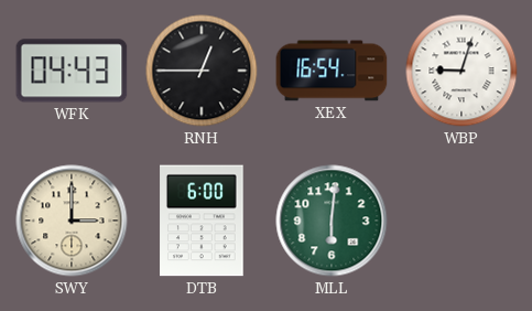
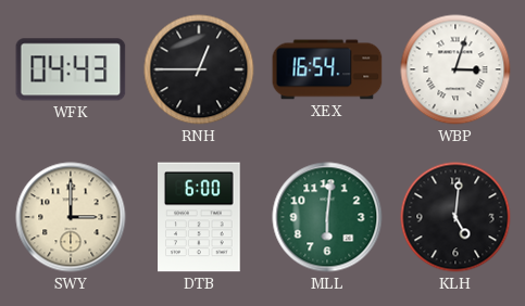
WBP: 9:03 -> 3:03
KLH: none -> 5:01
